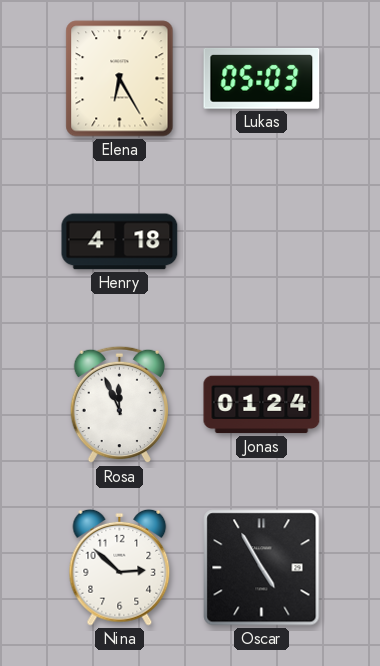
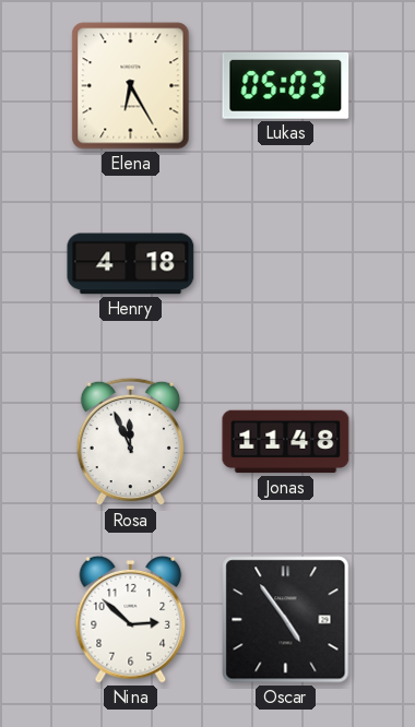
Jonas: 01:24 -> 11:48
Oscar: 4:55 -> 4:54
